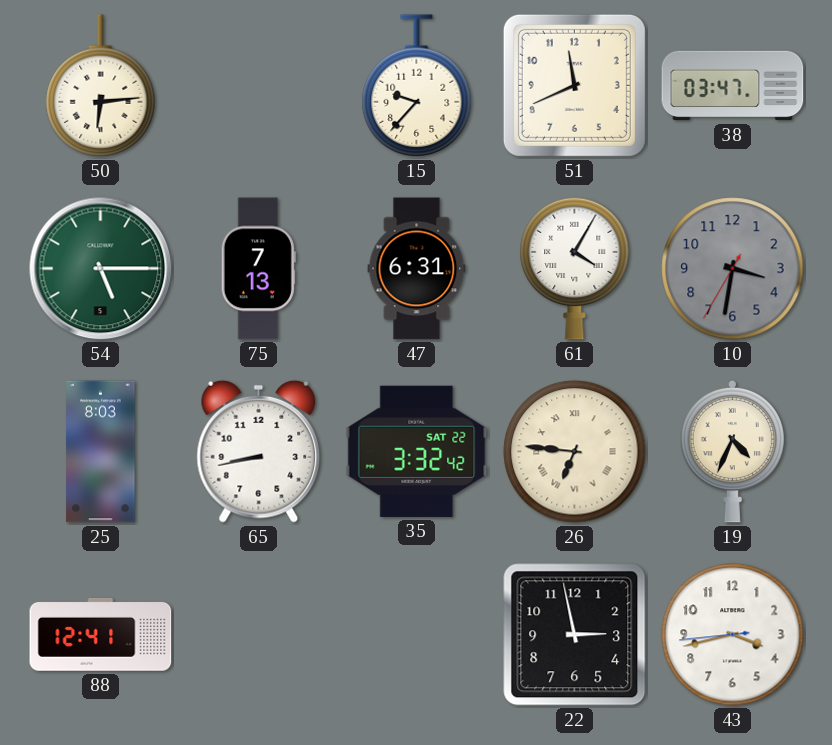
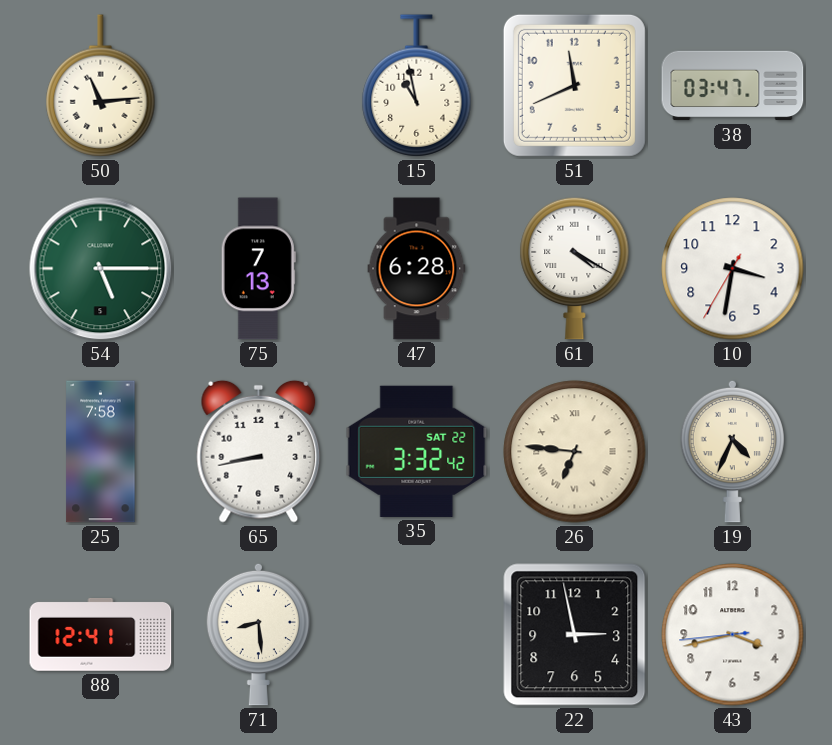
50: 6:14 -> 11:14
15: 9:37 -> 10:58
47: 6:31 -> 6:28
61: 4:05 -> 4:20
10 dial: grey -> white
25: 8:03 -> 7:58
71: none -> 8:29
